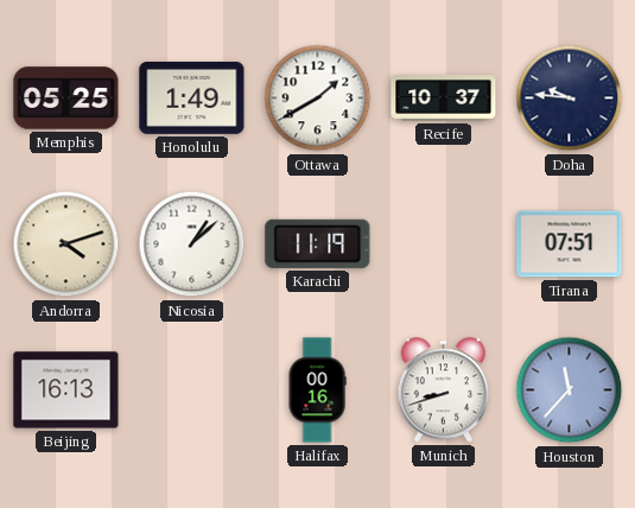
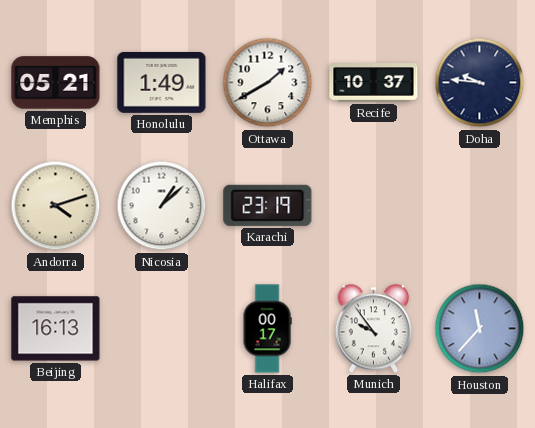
Memphis: 05:25 -> 05:21
Karachi: 11:19 -> 23:19
Tirana: 07:51 -> none
Halifax: 00:16 -> 00:17
Munich: 8:42 -> 9:54
